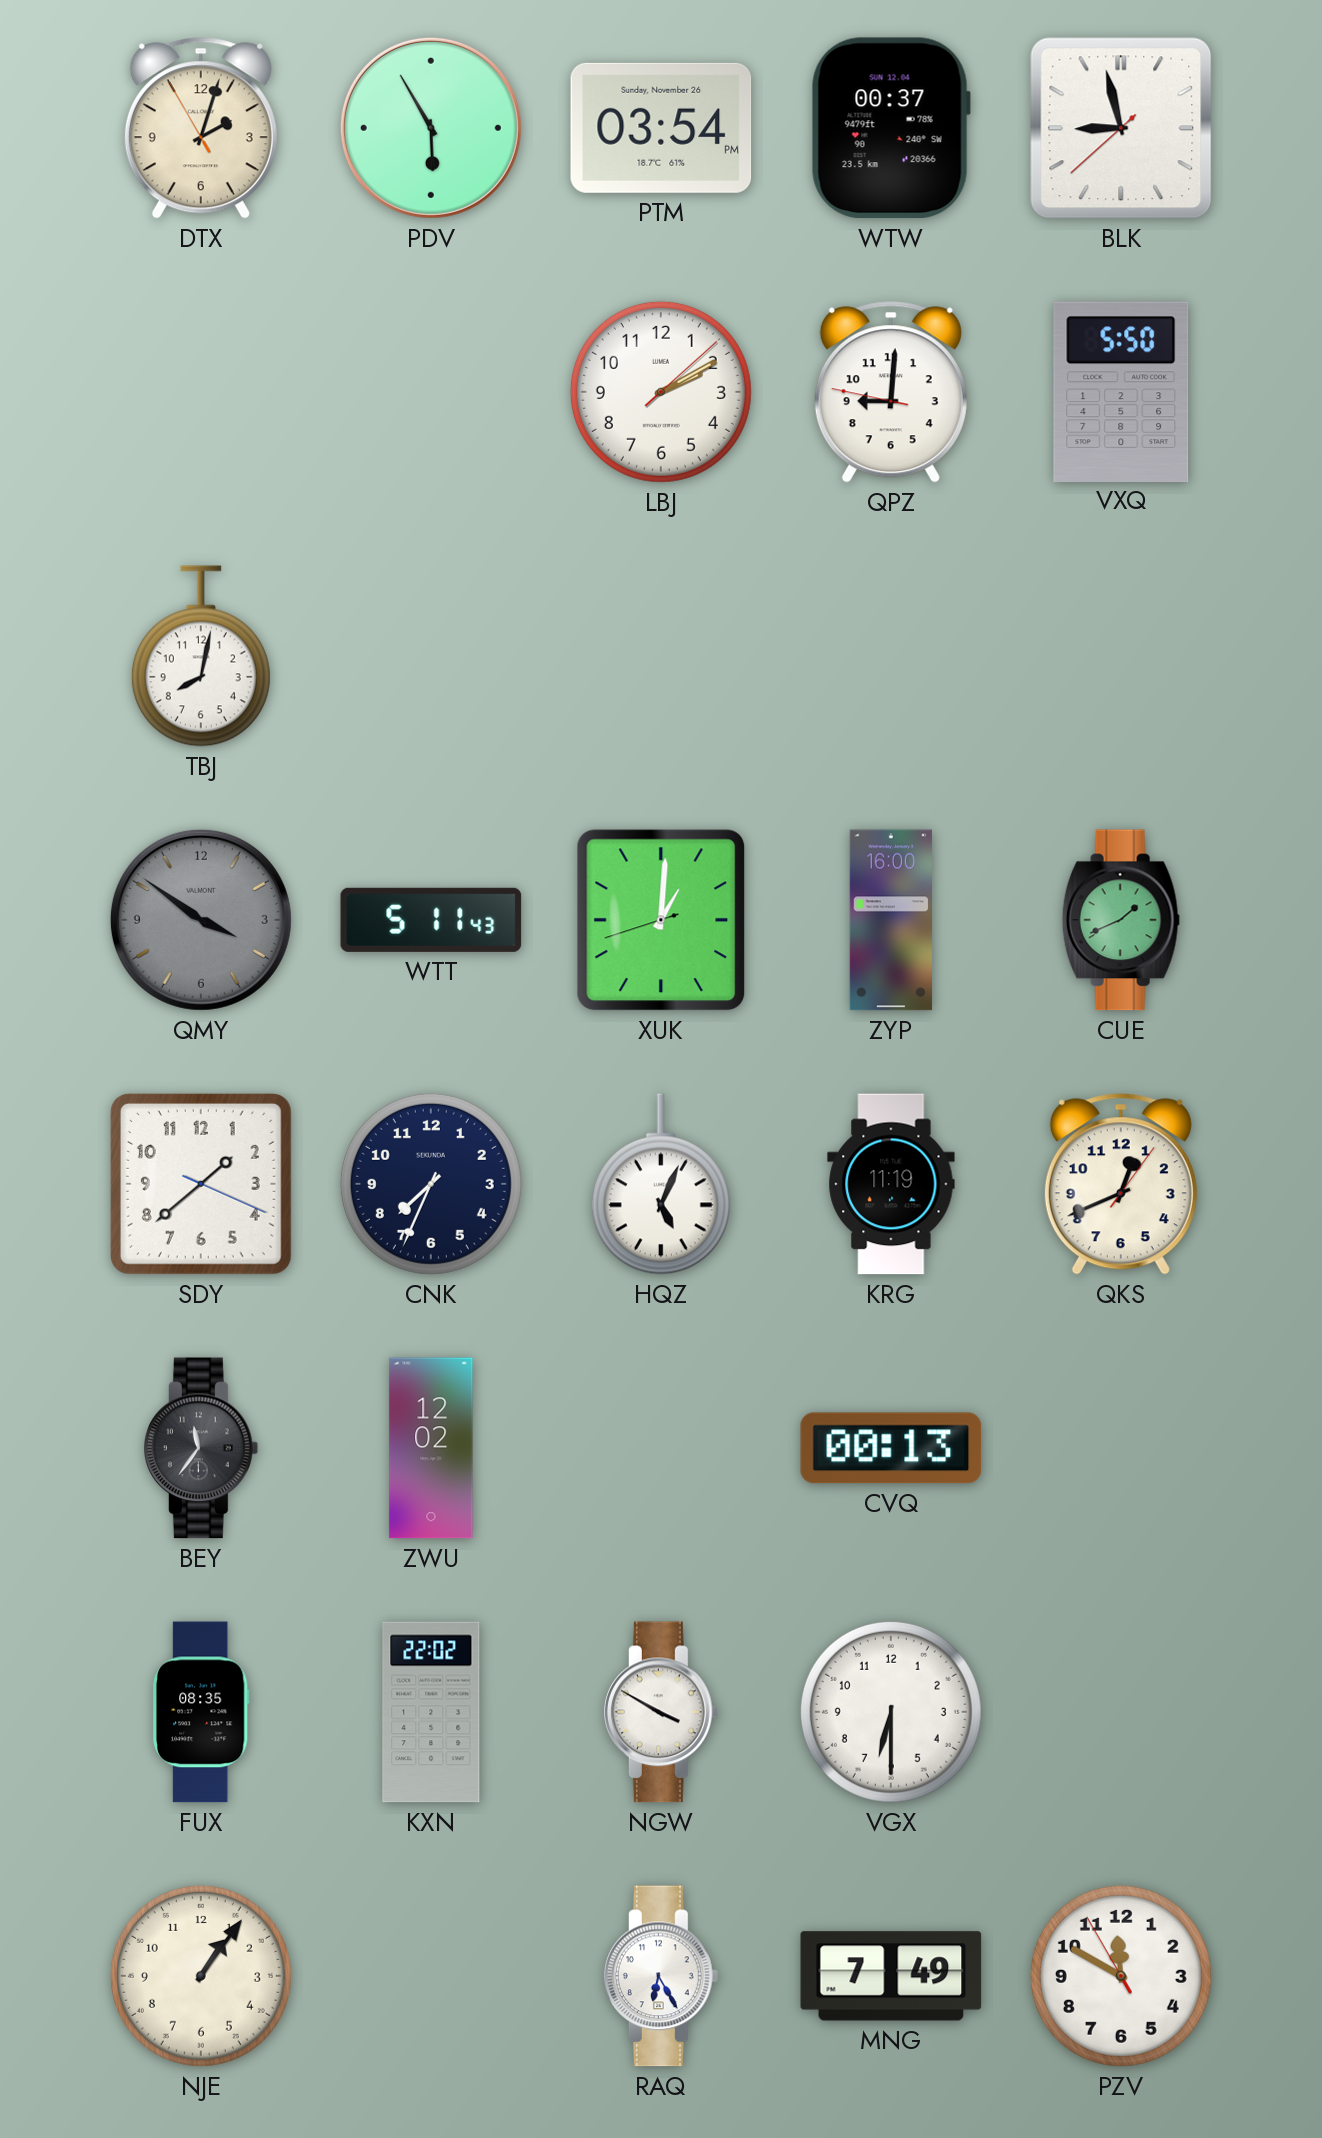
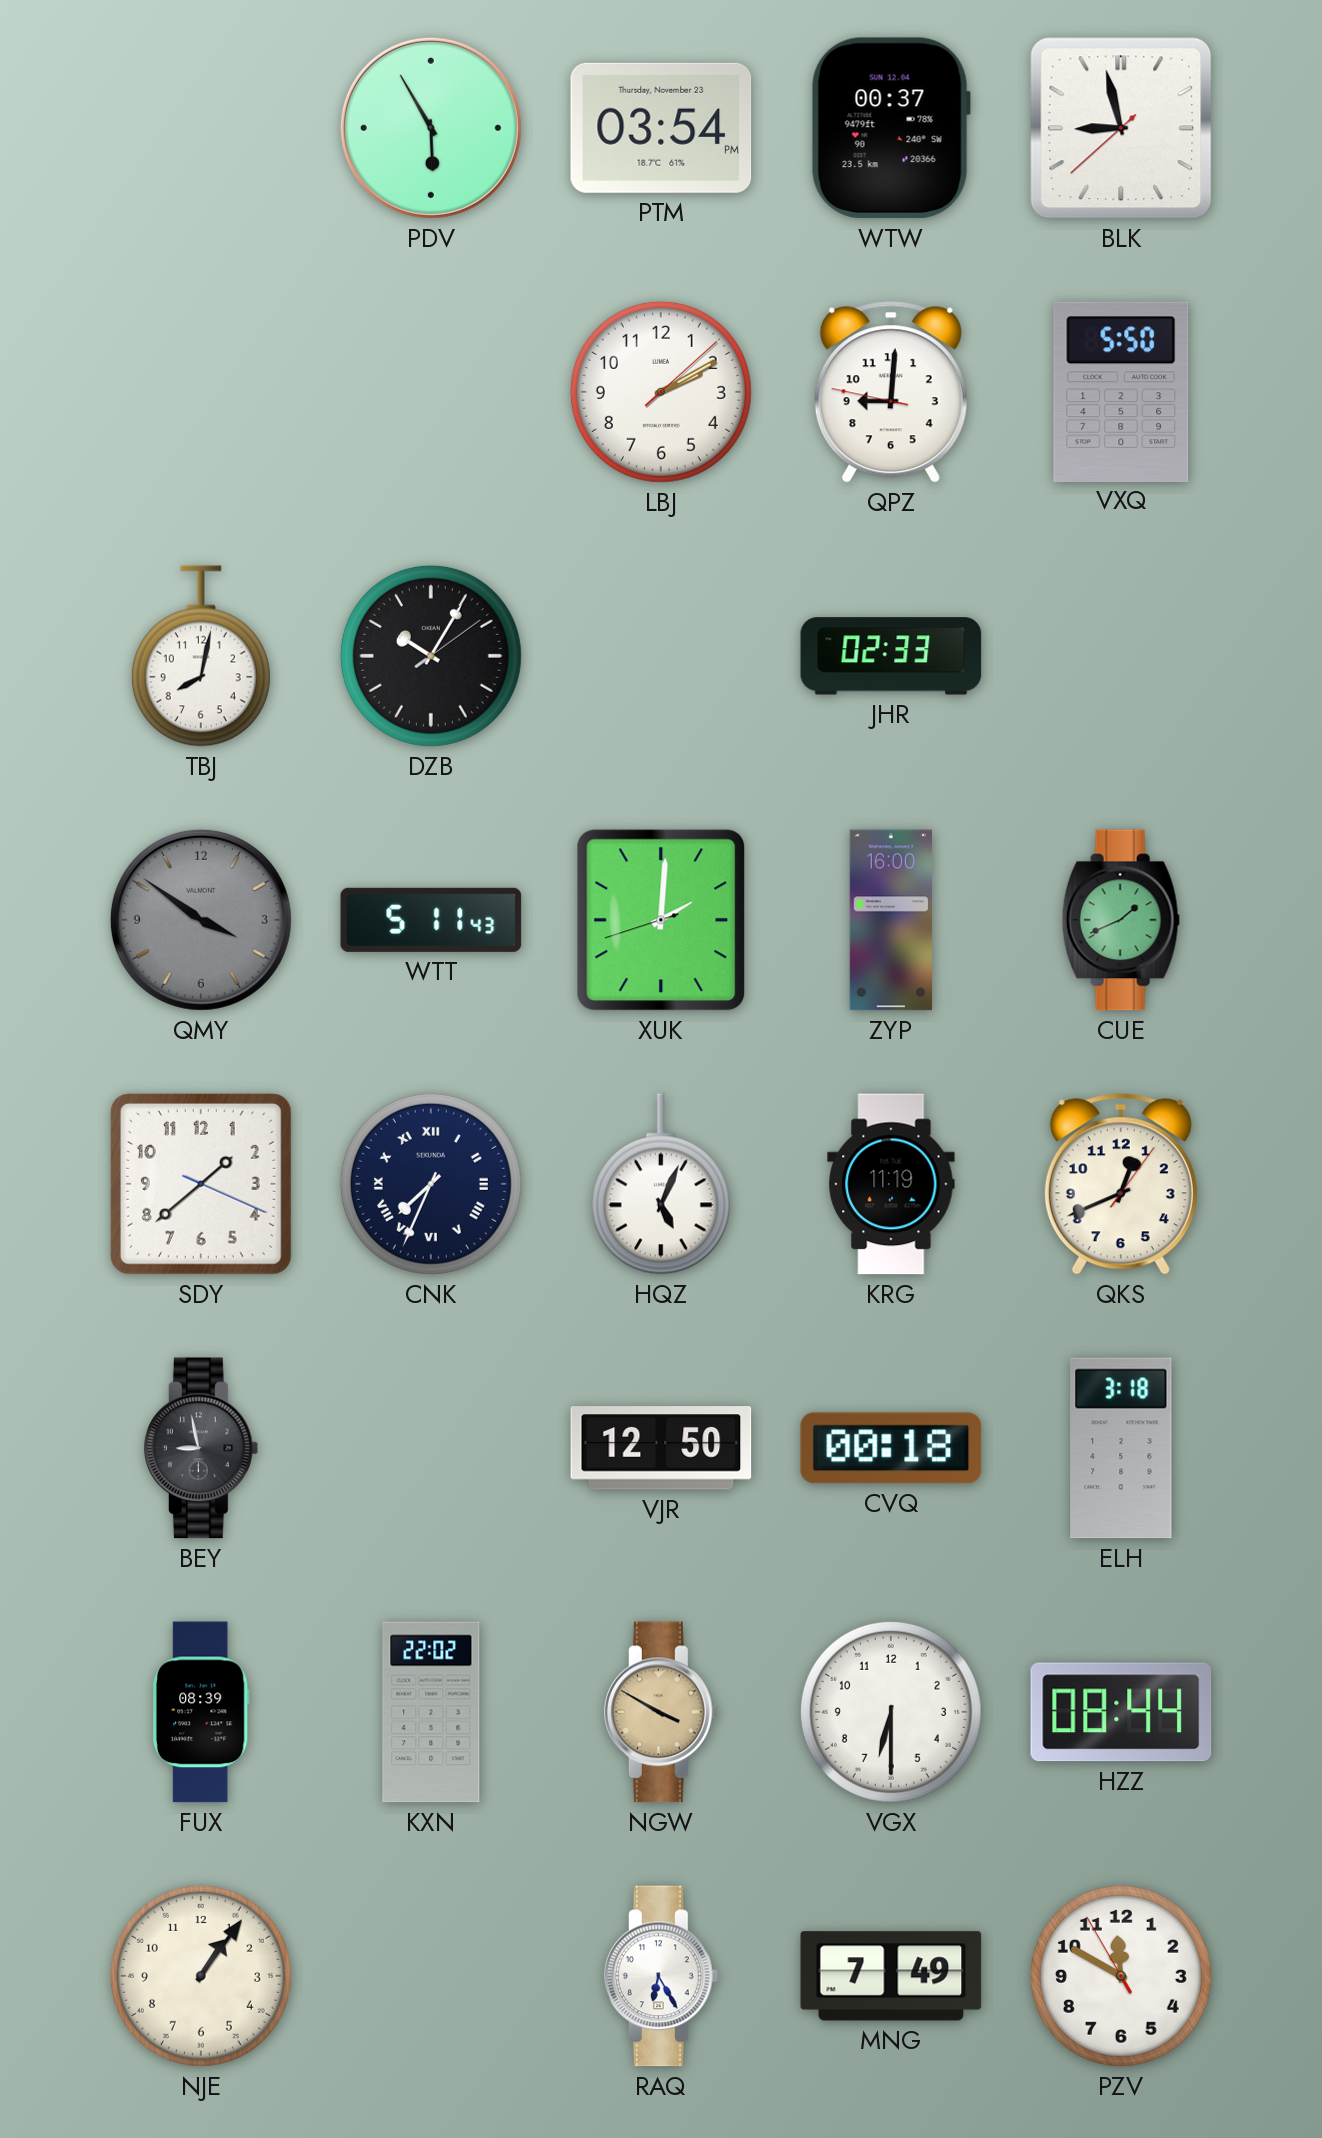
DTX: 2:02 -> none
PTM date: Sunday, November 26 -> Thursday, November 23
DZB: none -> 10:05
JHR: none -> 02:33
XUK: 1:00 -> 2:00
CNK numerals: Arabic -> Roman
BEY: 11:36 -> 8:58
ZWU: 12:02 -> none
VJR: none -> 12:50
CVQ: 00:13 -> 00:18
ELH: none -> 3:18
FUX: 08:35 -> 08:39
NGW dial: white -> champagne
HZZ: none -> 08:44
